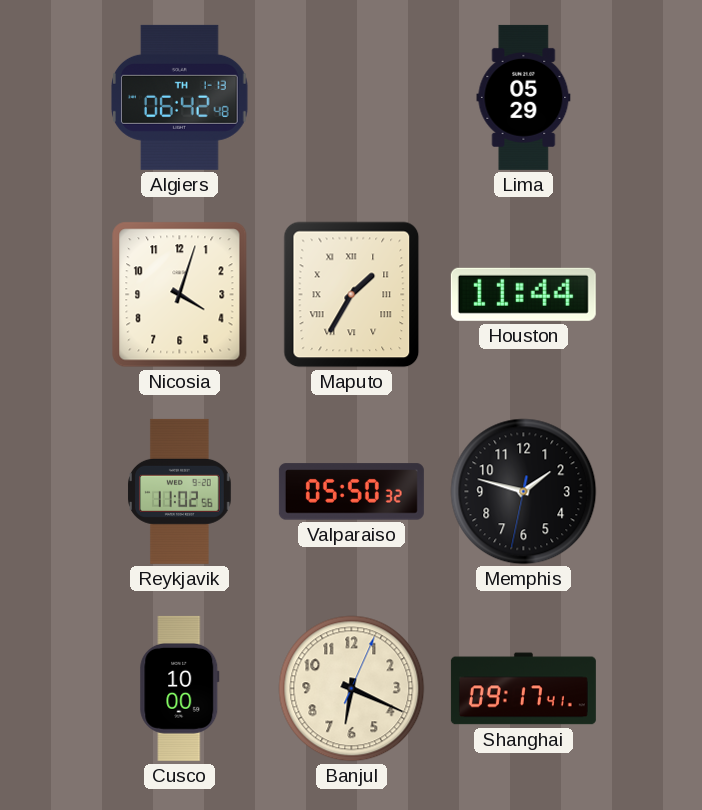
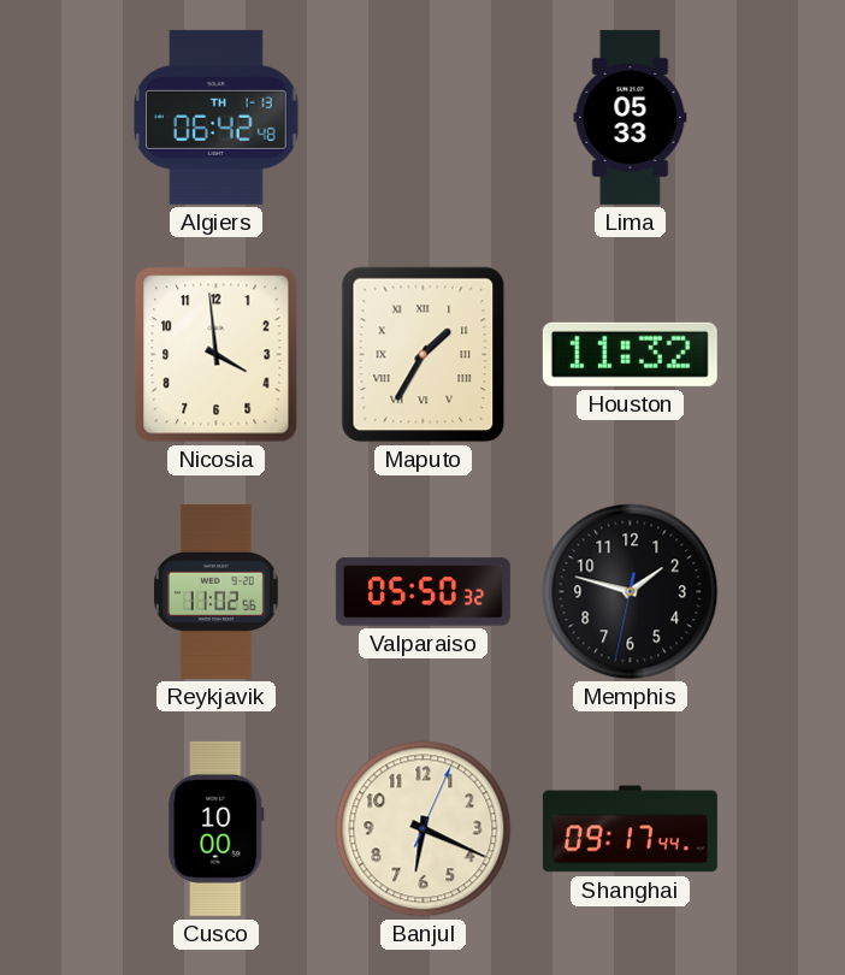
Lima: 05:29 -> 05:33
Nicosia: 4:03 -> 3:59
Houston: 11:44 -> 11:32
Shanghai: 09:17:41 -> 09:17:44
